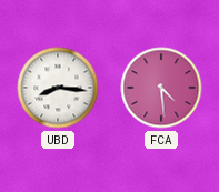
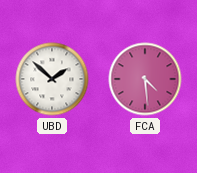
UBD: 8:16 -> 1:52
